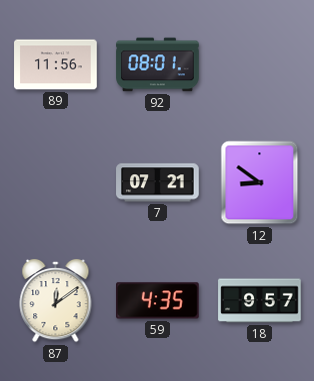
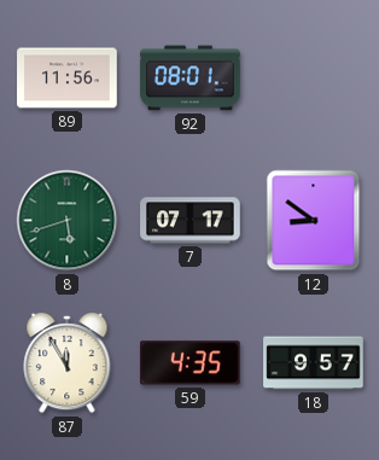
8: none -> 5:42
7: 07:21 -> 07:17
87: 12:09 -> 11:55
